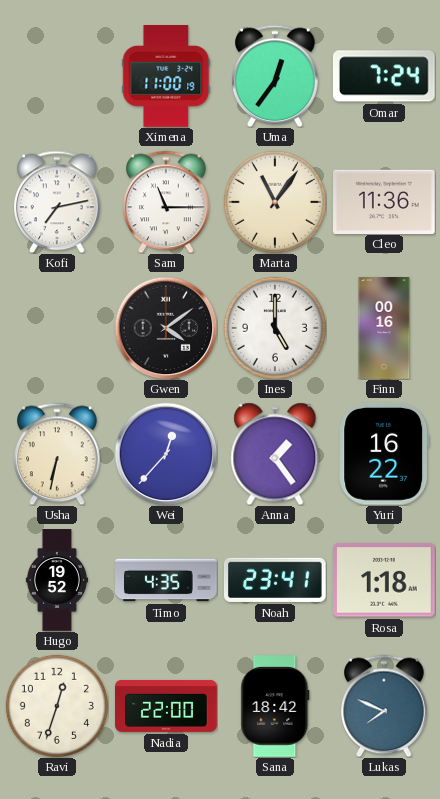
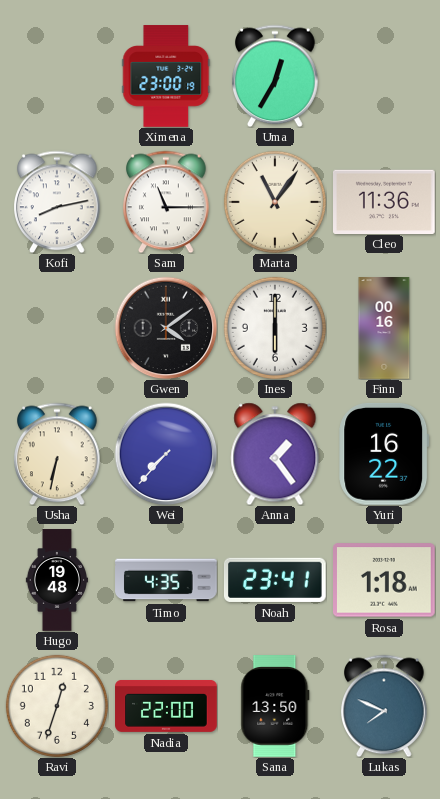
Ximena: 11:00 -> 23:00
Uma: 12:36 -> 12:35
Omar: 7:24 -> none
Kofi: 7:13 -> 8:13
Ines: 5:00 -> 6:00
Wei: 12:37 -> 7:37
Hugo: 19:52 -> 19:48
Sana: 18:42 -> 13:50
